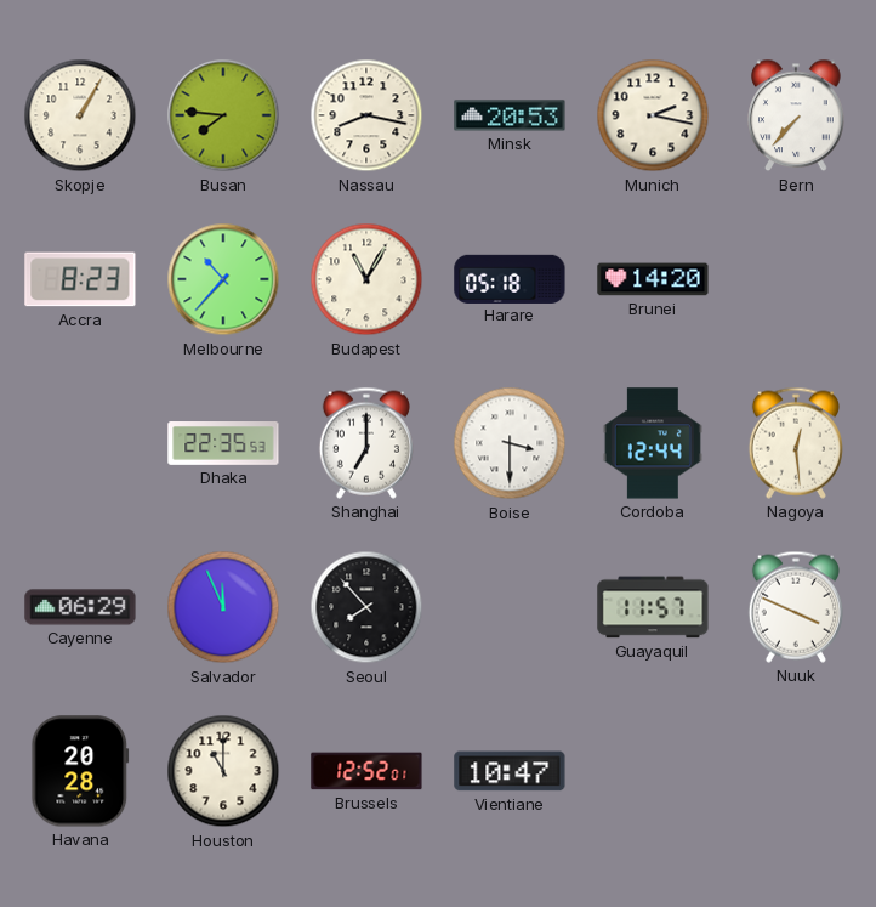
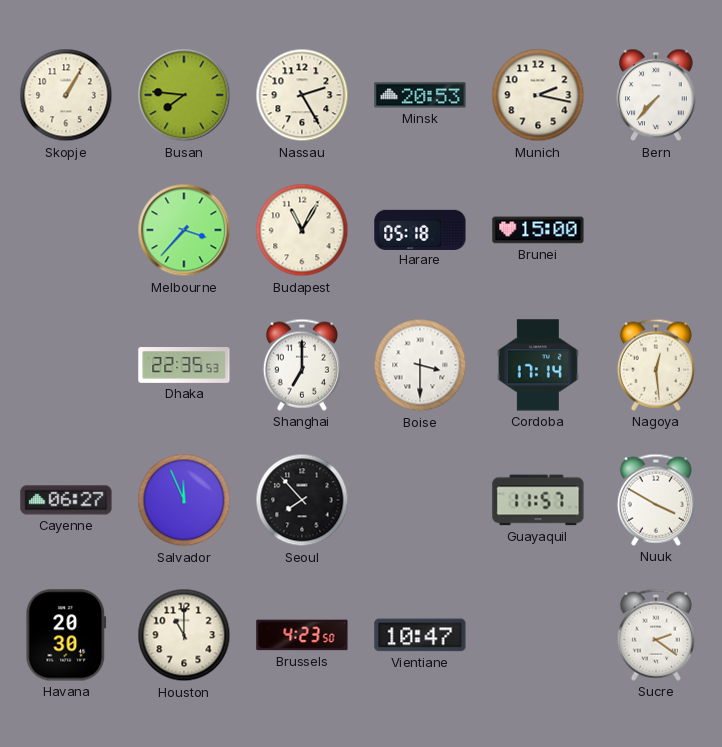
Nassau: 8:17 -> 2:25
Accra: 8:23 -> none
Melbourne: 10:37 -> 3:37
Brunei: 14:20 -> 15:00
Cordoba: 12:44 -> 17:14
Cayenne: 06:29 -> 06:27
Nuuk: 3:49 -> 3:50
Havana: 20:28 -> 20:30
Brussels: 12:52 -> 4:23
Sucre: none -> 2:21
